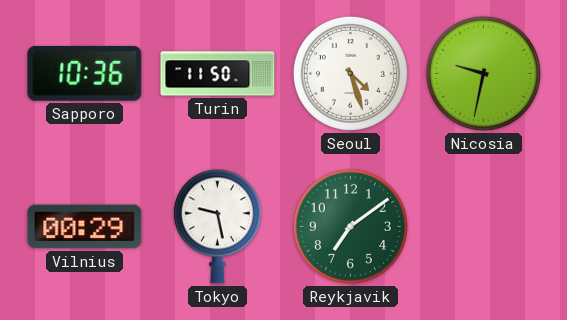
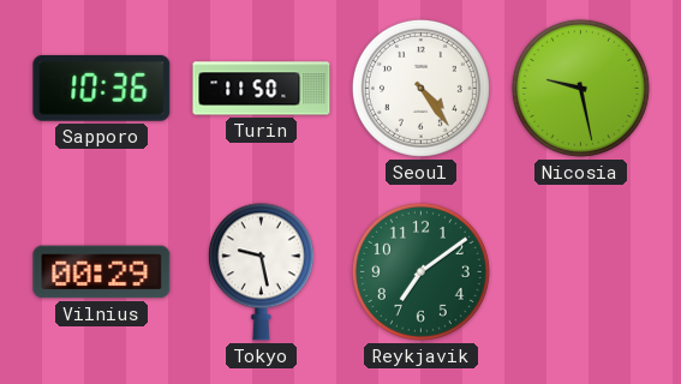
Seoul: 4:27 -> 4:24
Nicosia: 9:32 -> 9:28
